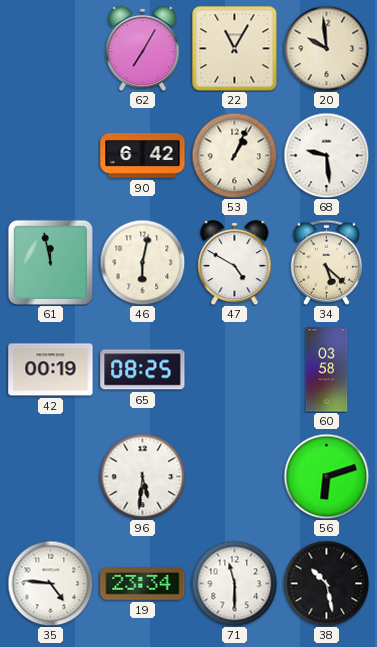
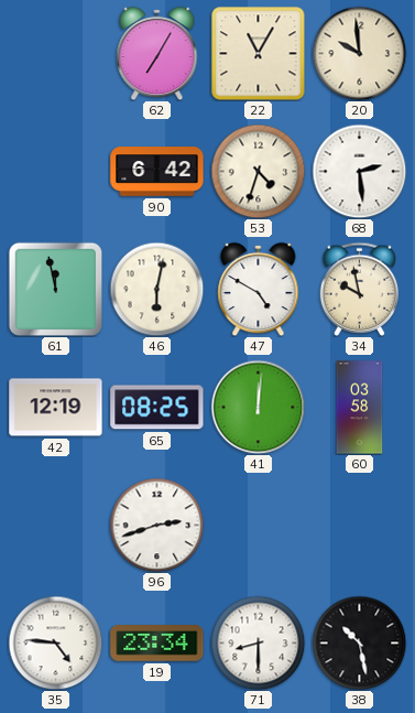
53: 1:04 -> 4:33
68: 9:29 -> 2:29
34: 5:22 -> 9:58
42: 00:19 -> 12:19
41: none -> 12:01
96: 5:31 -> 2:42
56: 6:12 -> none
71: 11:30 -> 8:30
